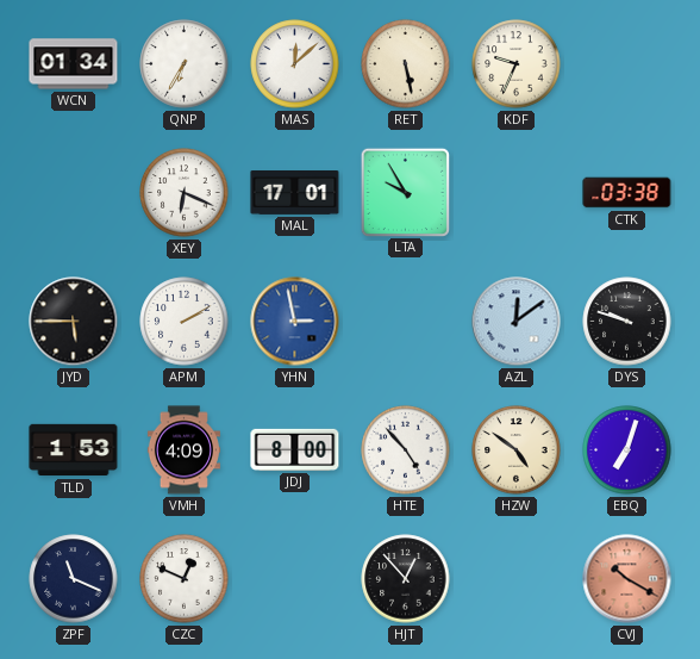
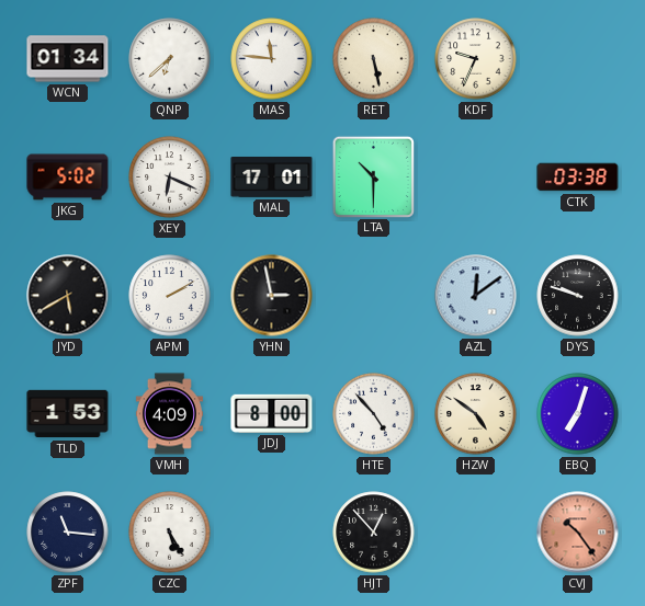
QNP: 6:35 -> 6:38
MAS: 12:08 -> 11:46
JKG: none -> 5:02
LTA: 9:55 -> 10:30
JYD: 5:45 -> 5:40
YHN dial: blue -> black
ZPF: 11:19 -> 11:16
CZC: 12:49 -> 5:25
CVJ: 10:20 -> 10:24
